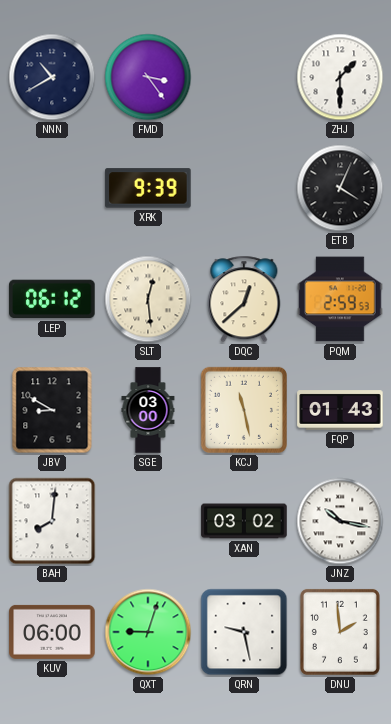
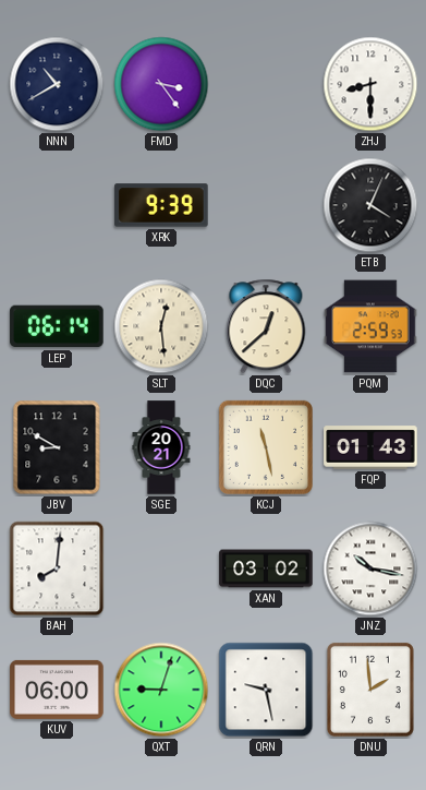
ZHJ: 1:30 -> 8:30
LEP: 06:12 -> 06:14
SGE: 03:00 -> 20:21
